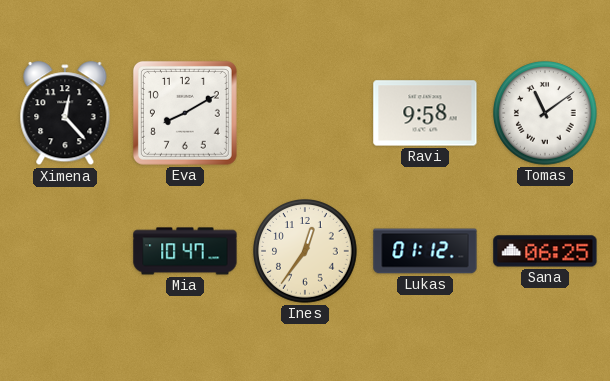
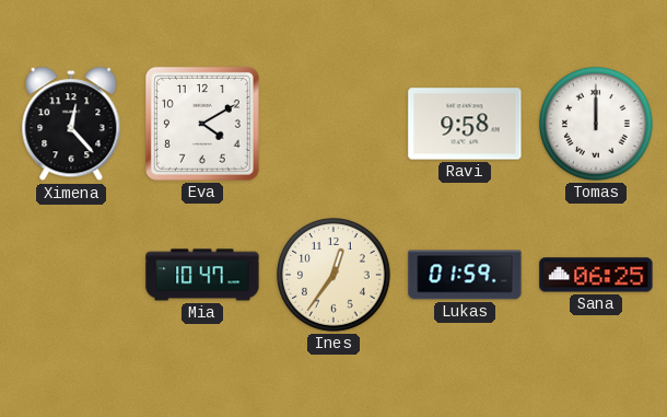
Eva: 8:10 -> 4:10
Tomas: 11:09 -> 12:00
Lukas: 01:12 -> 01:59
